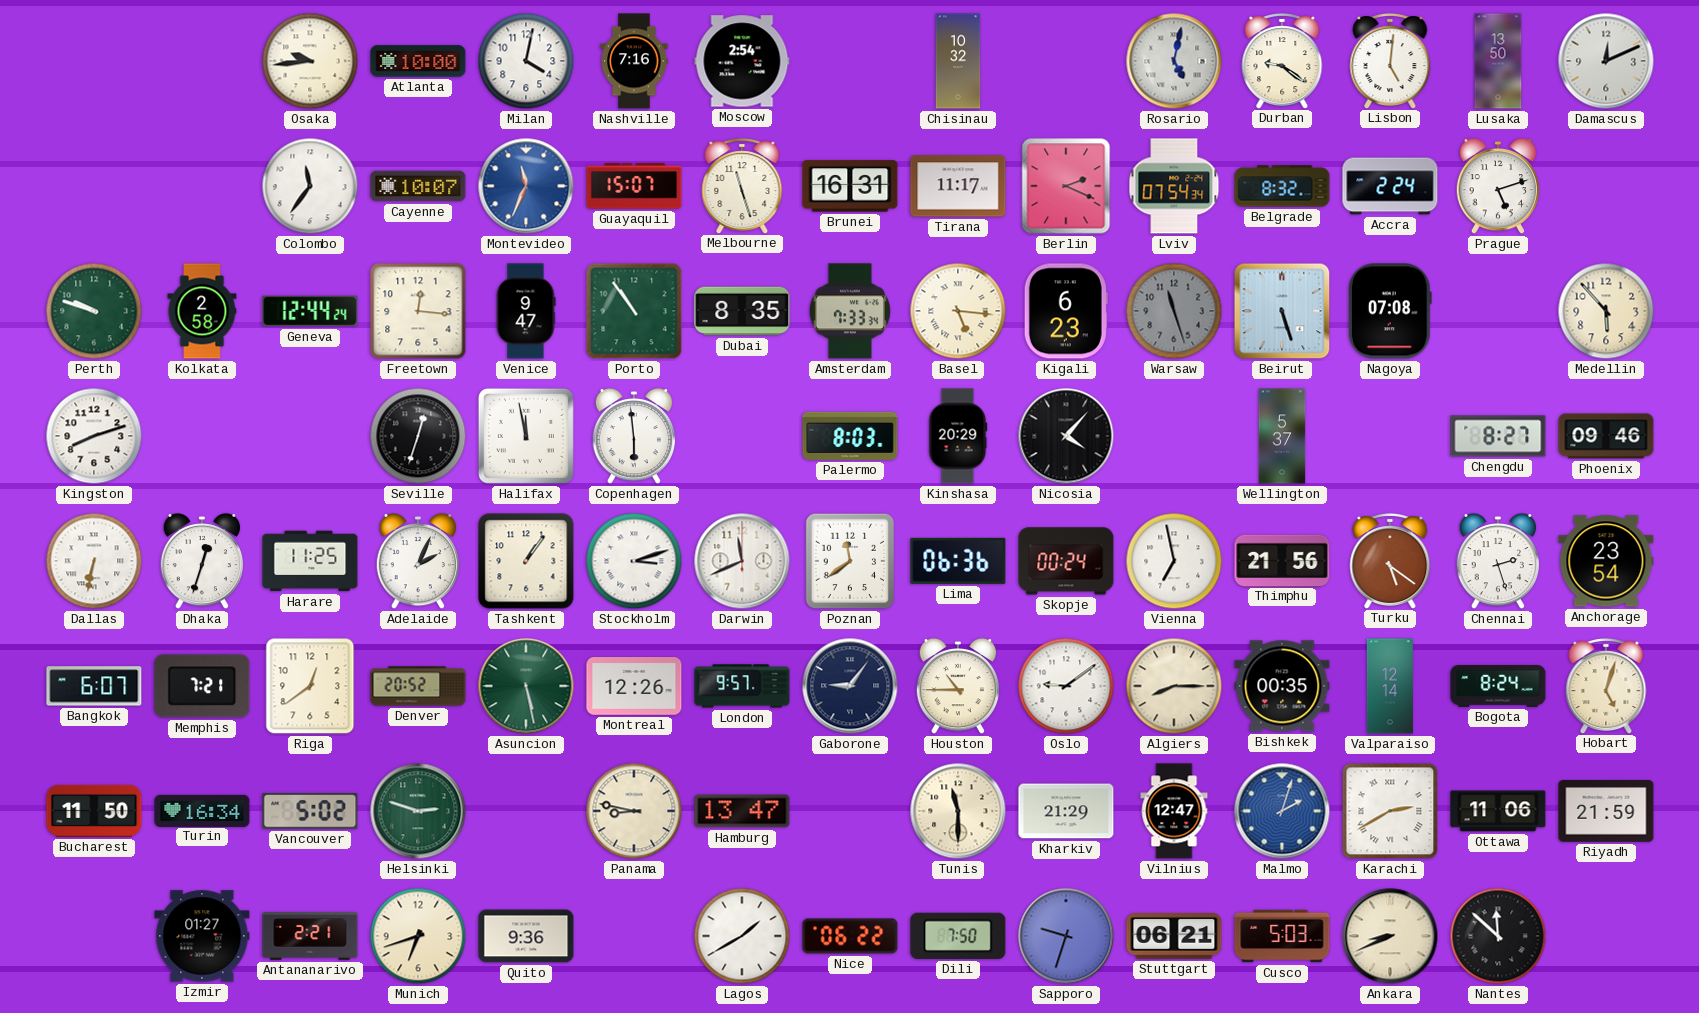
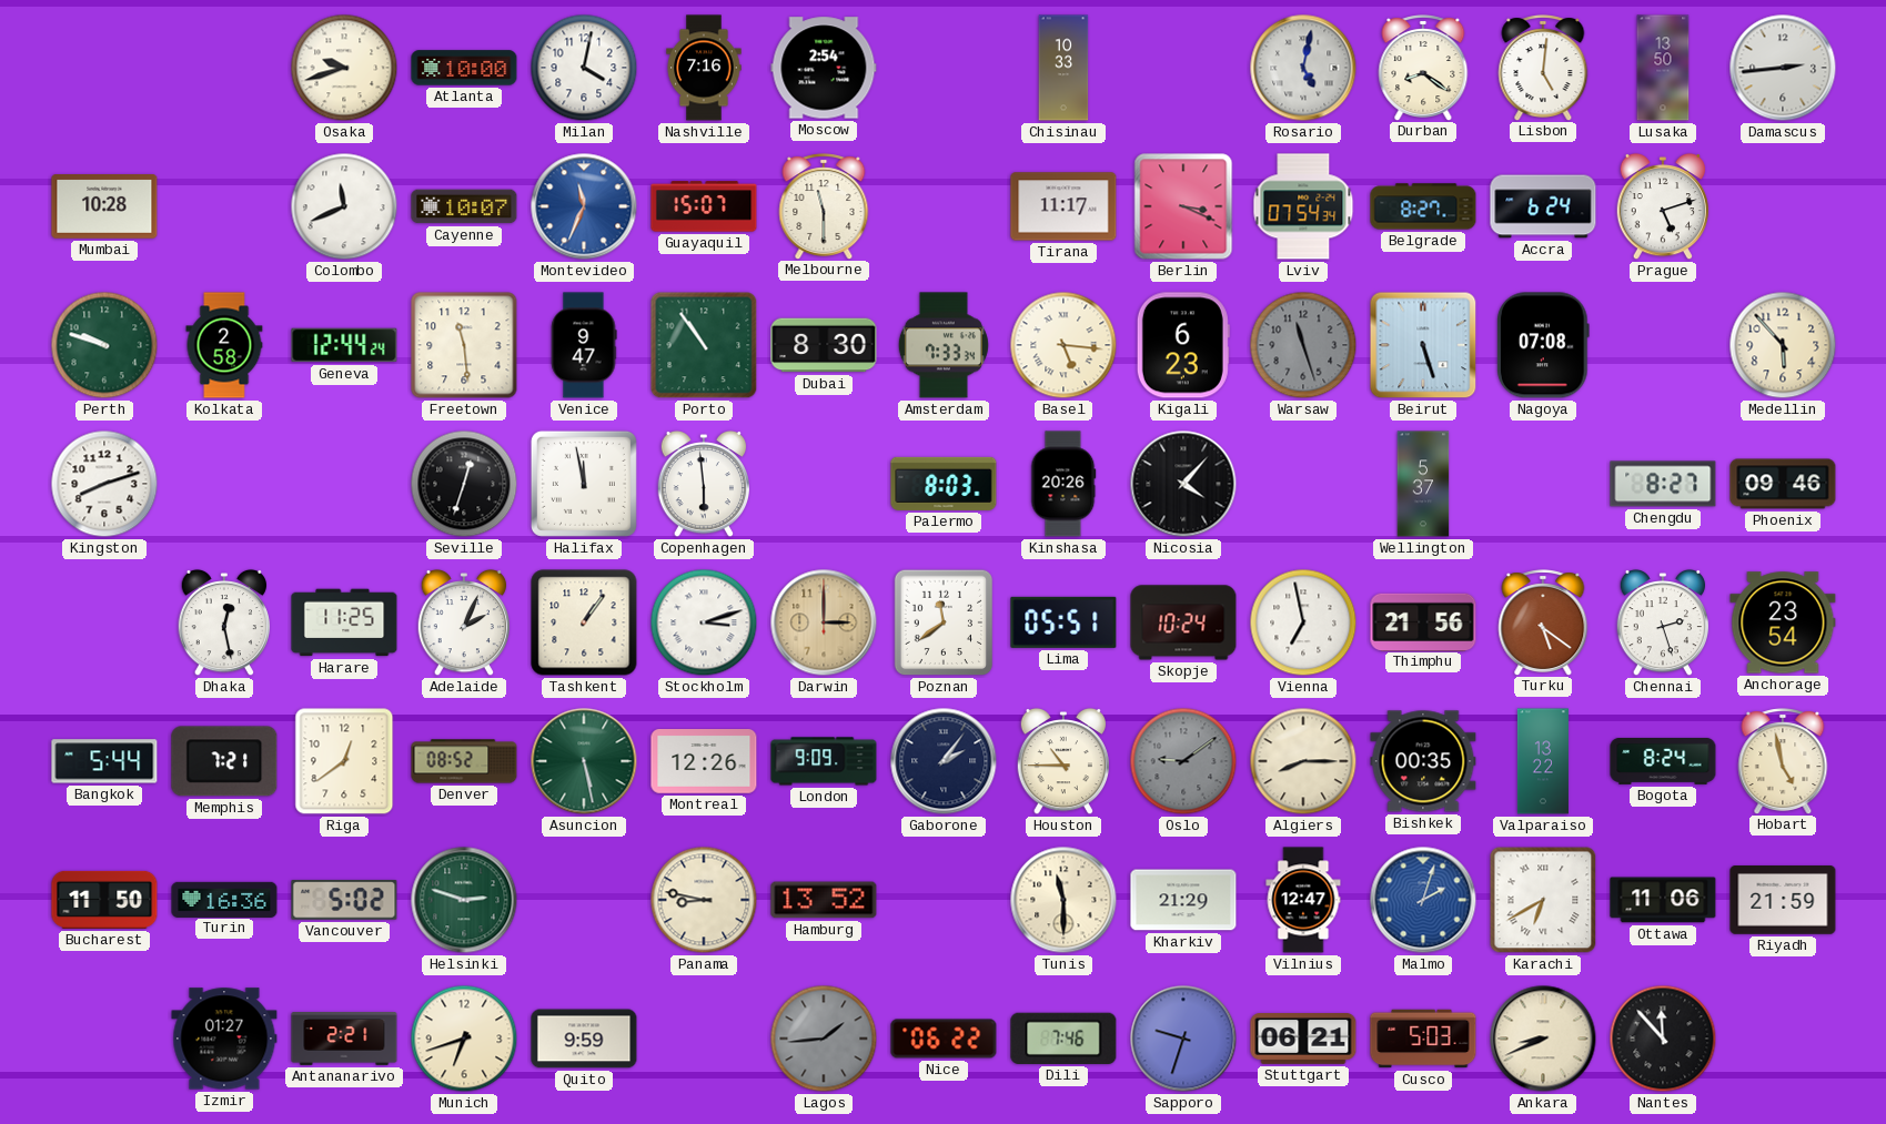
Osaka: 9:44 -> 9:42
Chisinau: 10:32 -> 10:33
Durban: 9:21 -> 8:21
Damascus: 12:11 -> 2:44
Mumbai: none -> 10:28
Colombo: 11:36 -> 11:41
Melbourne: 11:27 -> 11:30
Brunei: 16:31 -> none
Berlin: 2:19 -> 3:19
Belgrade: 8:32 -> 8:27
Accra: 2:24 -> 6:24
Freetown: 12:16 -> 11:29
Dubai: 8:35 -> 8:30
Kinshasa: 20:29 -> 20:26
Dallas: 6:32 -> none
Dhaka: 12:33 -> 12:28
Darwin: 11:41 -> 3:00
Darwin dial: white -> champagne
Lima: 06:36 -> 05:51
Skopje: 00:24 -> 10:24
Bangkok: 6:07 -> 5:44
Denver: 20:52 -> 08:52
London: 9:57 -> 9:09
Gaborone: 9:06 -> 2:06
Oslo dial: white -> grey
Valparaiso: 12:14 -> 13:22
Hobart: 5:03 -> 4:58
Turin: 16:34 -> 16:36
Hamburg: 13:47 -> 13:52
Karachi: 2:40 -> 6:40
Quito: 9:36 -> 9:59
Lagos: 1:40 -> 1:44
Lagos dial: white -> grey
Dili: 7:50 -> 7:46
Nantes: 11:52 -> 11:53
